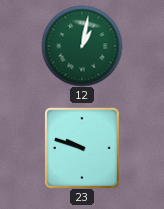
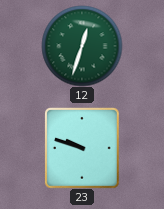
12: 1:02 -> 12:33
